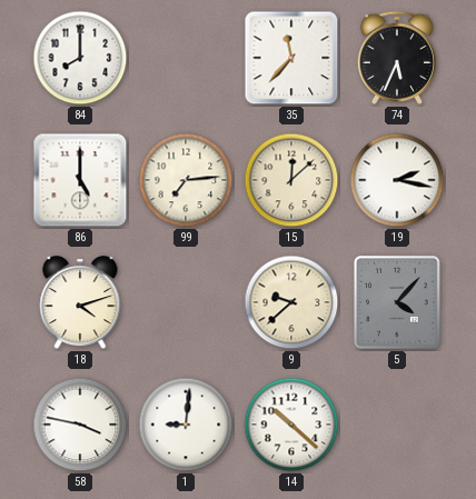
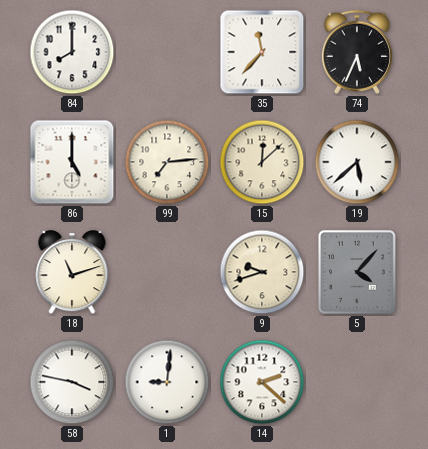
19: 2:17 -> 5:38
18: 4:12 -> 11:12
9: 9:38 -> 9:42
14: 10:22 -> 2:22
